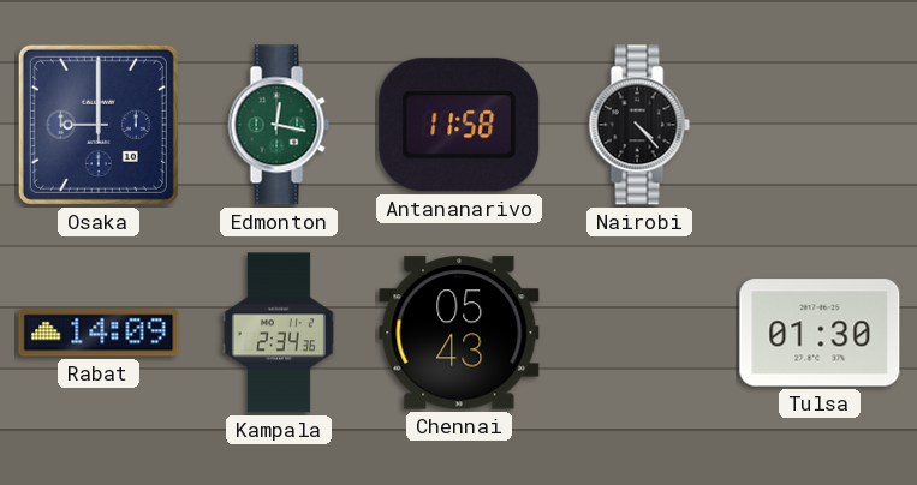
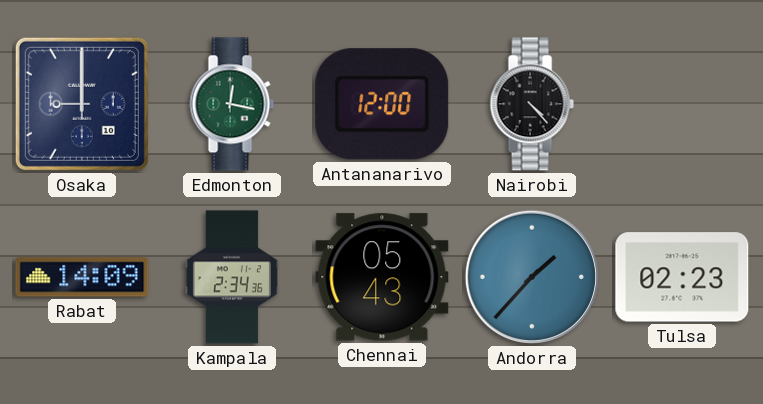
Antananarivo: 11:58 -> 12:00
Andorra: none -> 1:37
Tulsa: 01:30 -> 02:23
